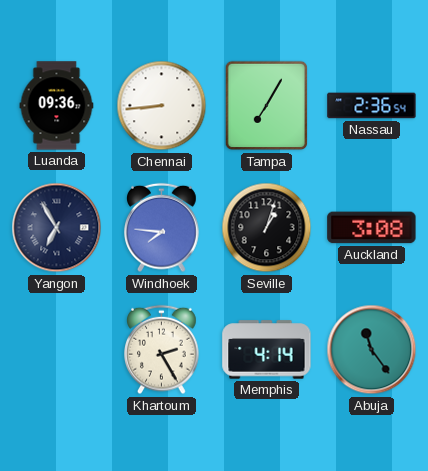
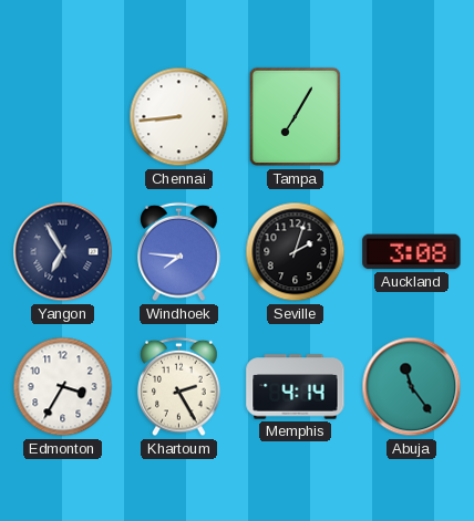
Luanda: 09:36 -> none
Nassau: 2:36 -> none
Seville: 1:03 -> 2:03
Edmonton: none -> 3:35
